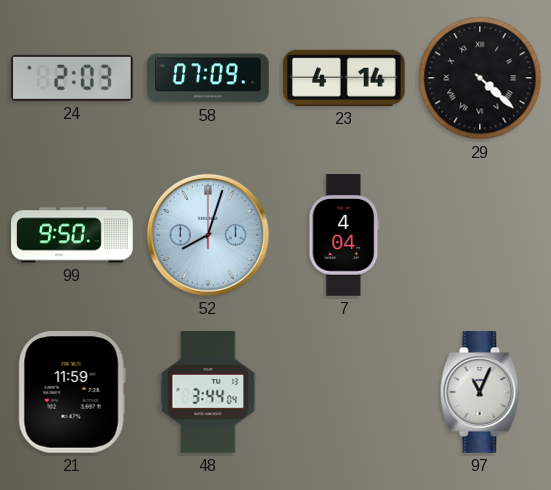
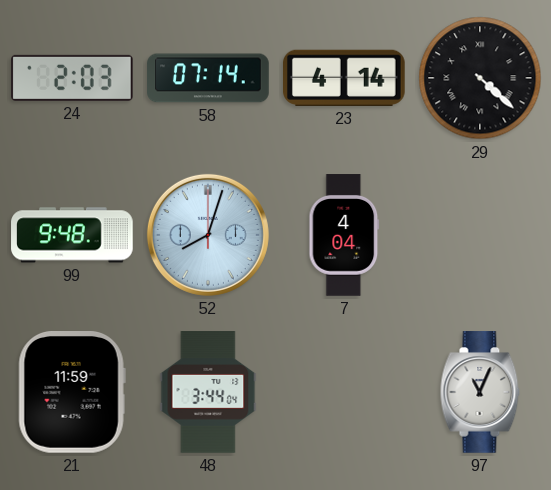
58: 07:09 -> 07:14
99: 9:50 -> 9:48
